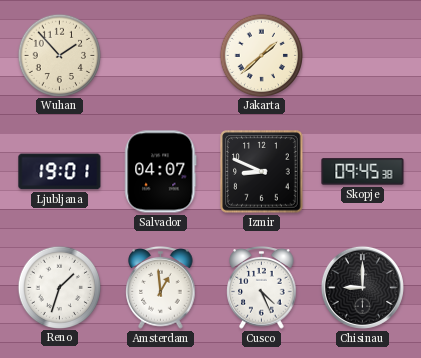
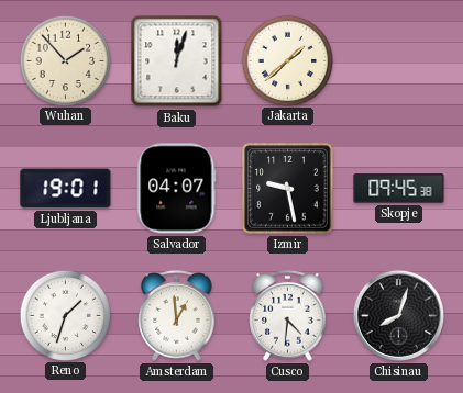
Baku: none -> 12:03
Izmir: 8:49 -> 9:28
Cusco: 4:26 -> 4:31
Chisinau: 9:00 -> 8:03
